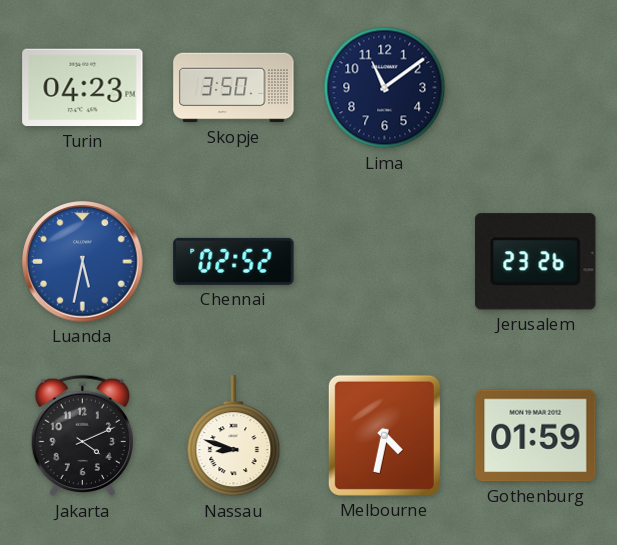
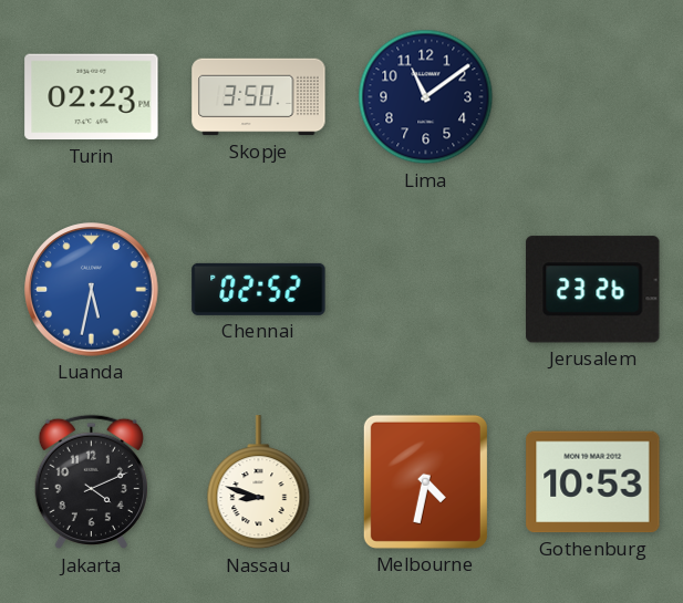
Turin: 04:23 -> 02:23
Gothenburg: 01:59 -> 10:53
